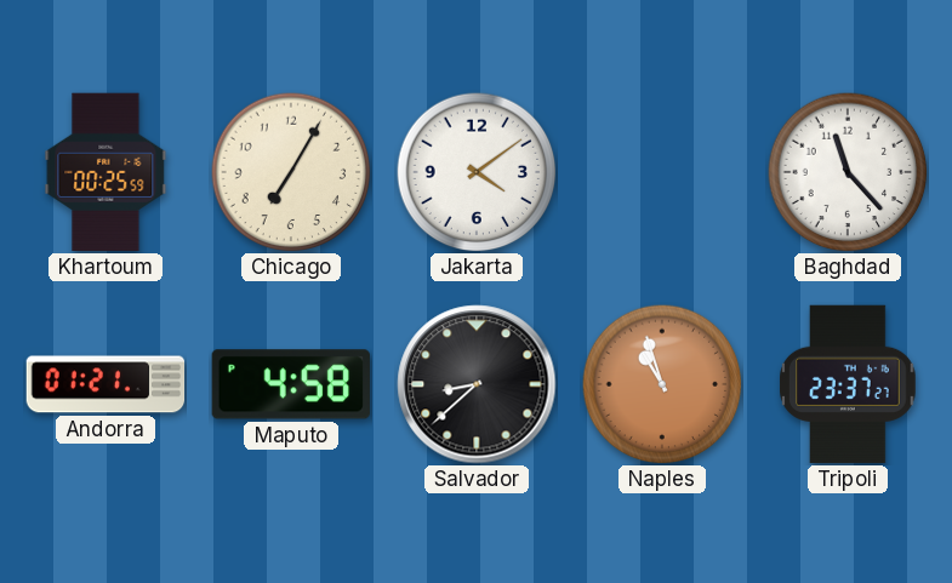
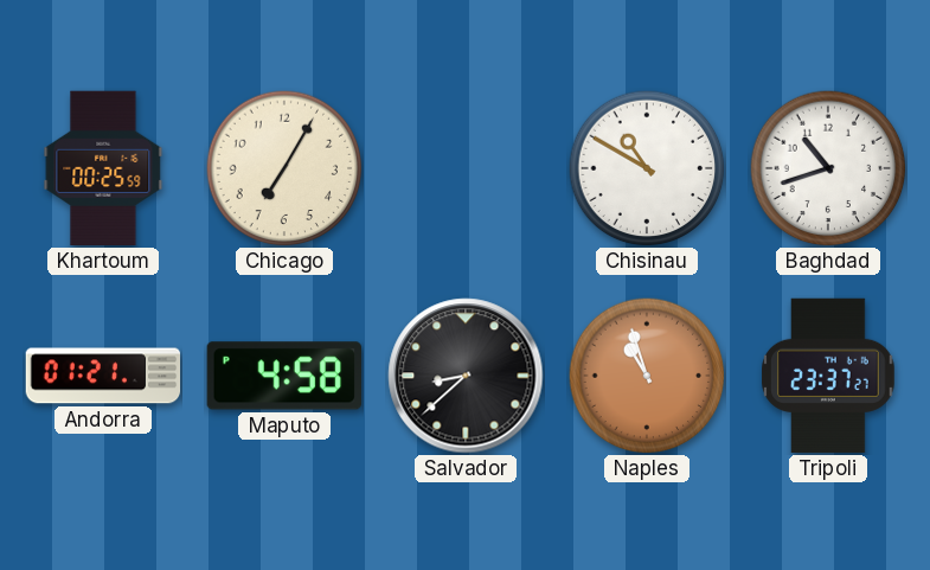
Jakarta: 4:09 -> none
Chisinau: none -> 10:50
Baghdad: 11:23 -> 10:42
